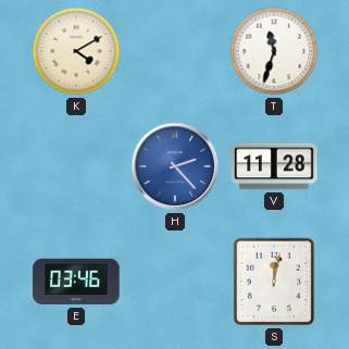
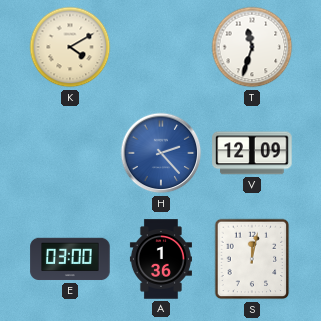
V: 11:28 -> 12:09
E: 03:46 -> 03:00
A: none -> 1:36
